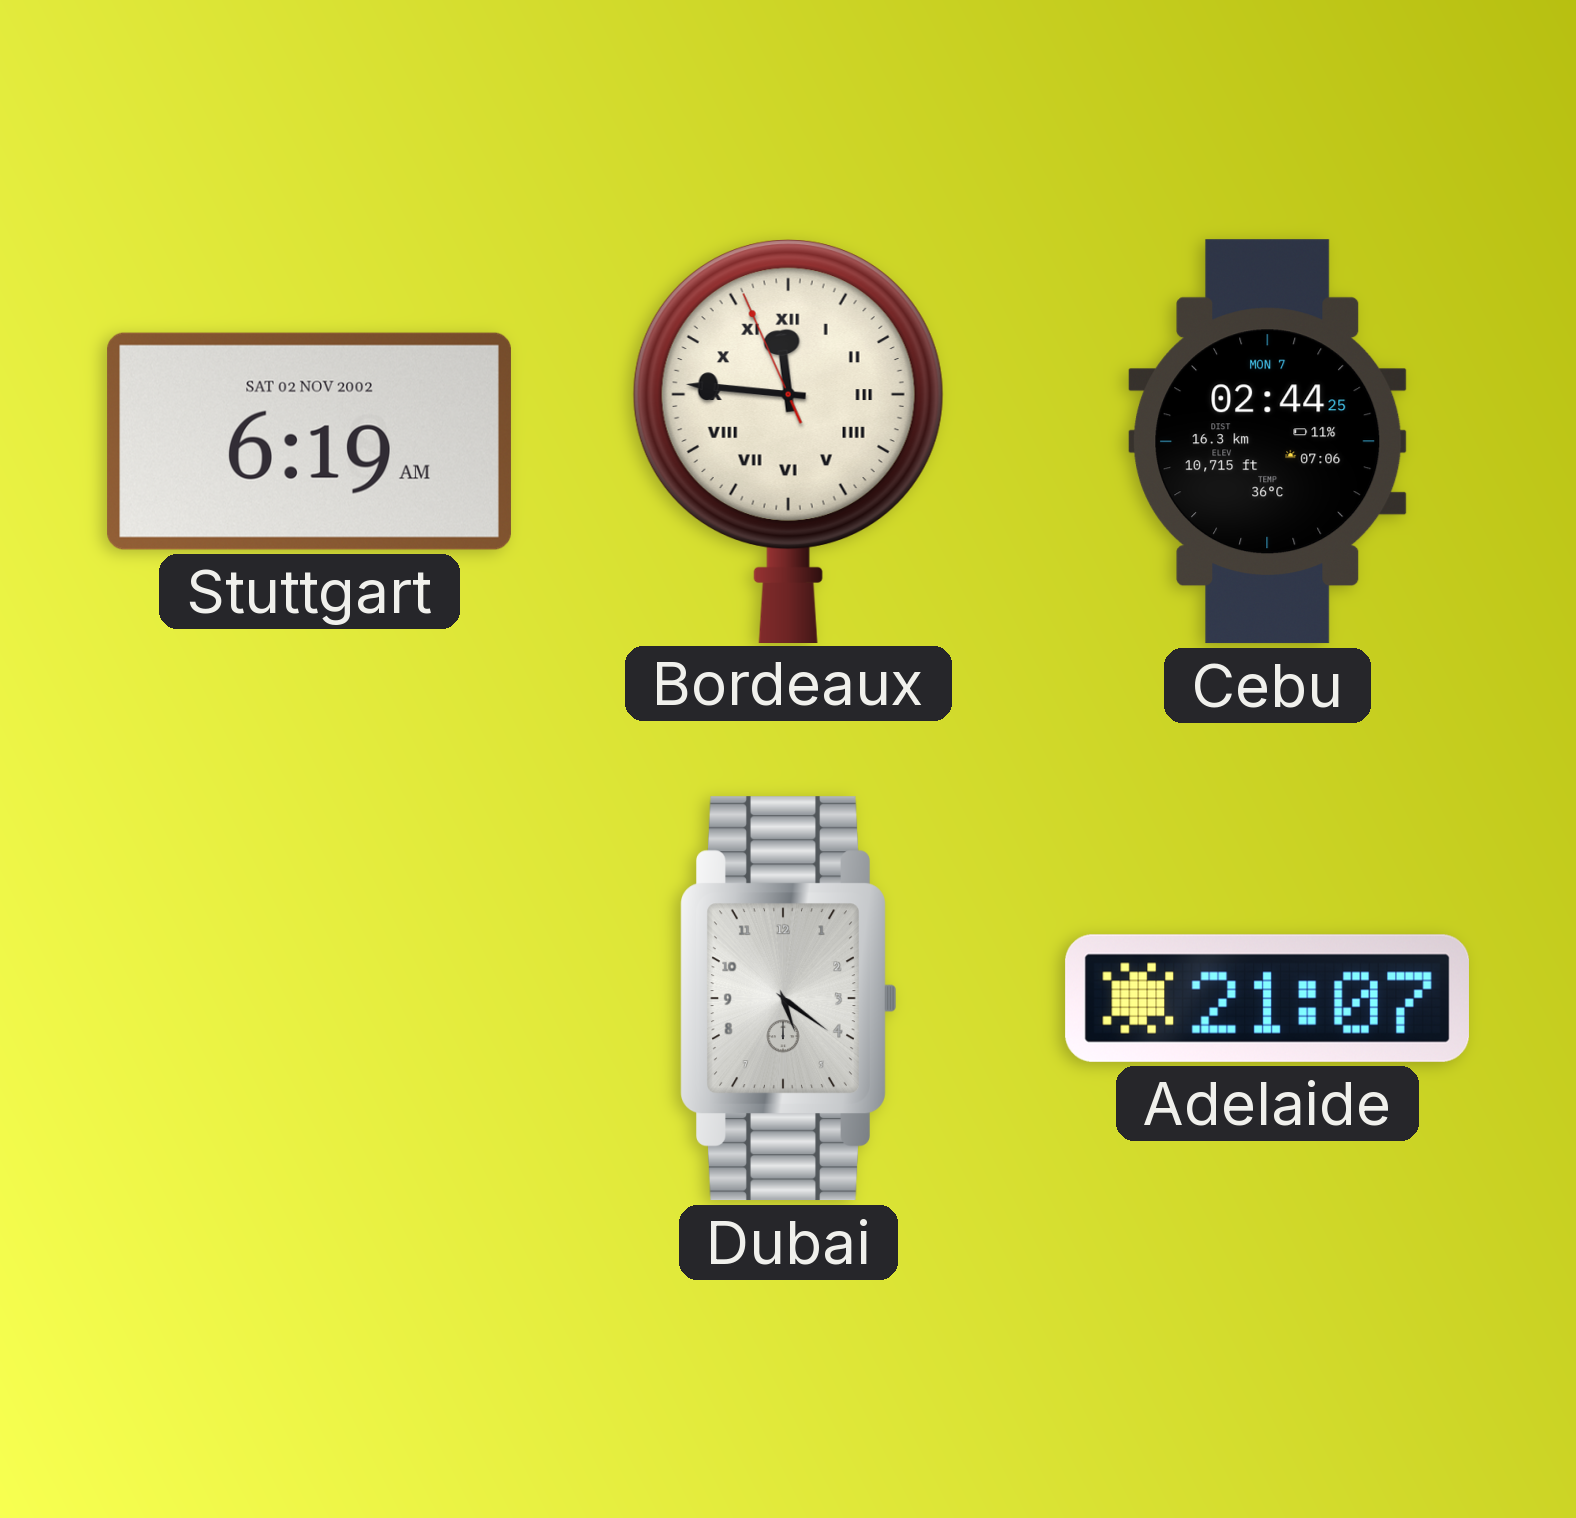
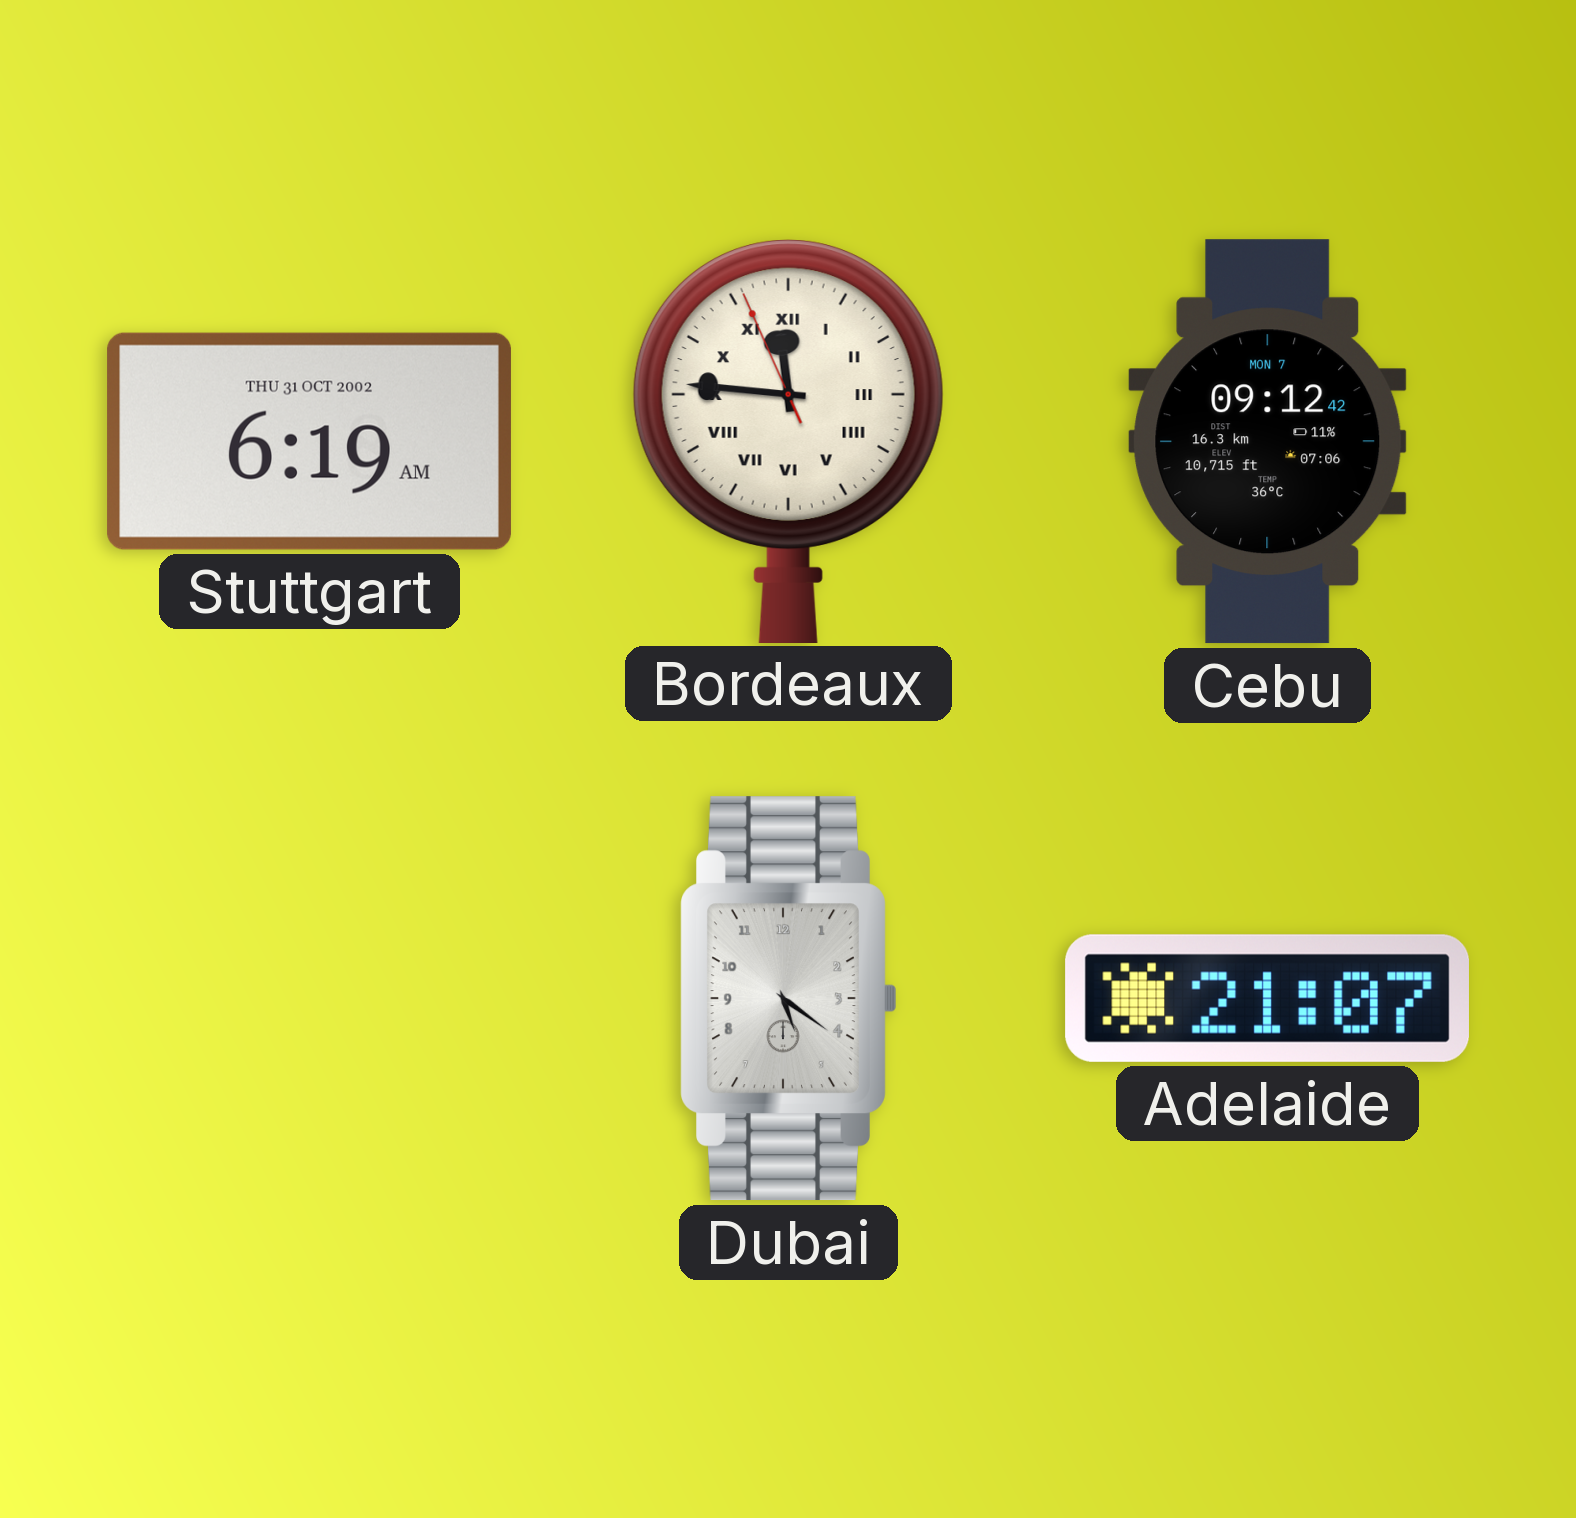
Stuttgart date: SAT 02 NOV 2002 -> THU 31 OCT 2002
Cebu: 02:44 -> 09:12
